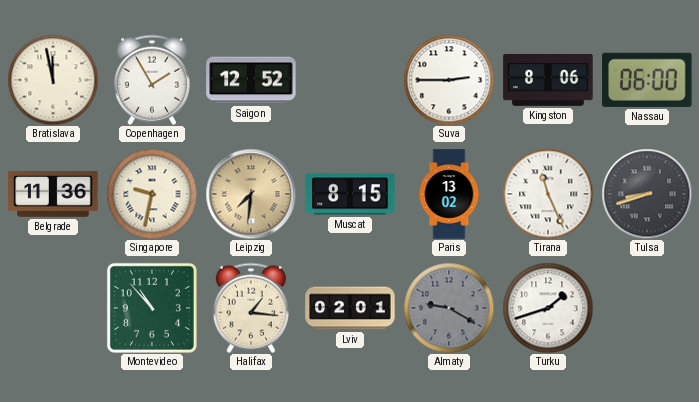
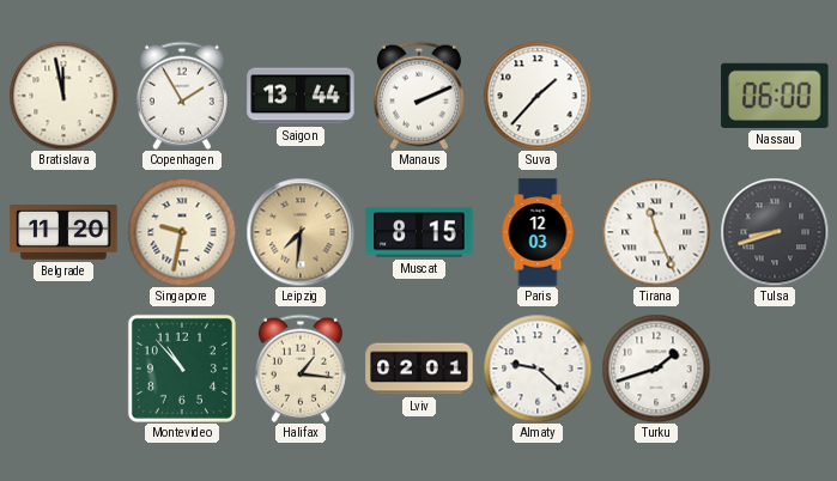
Saigon: 12:52 -> 13:44
Manaus: none -> 2:11
Suva: 2:45 -> 1:37
Kingston: 8:06 -> none
Belgrade: 11:36 -> 11:20
Paris: 13:02 -> 12:03
Almaty: 9:20 -> 9:22
Almaty dial: grey -> white
